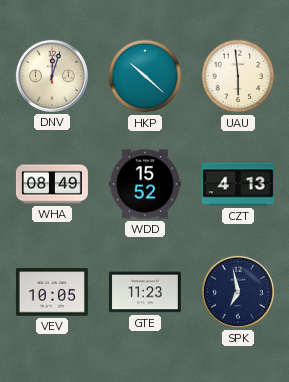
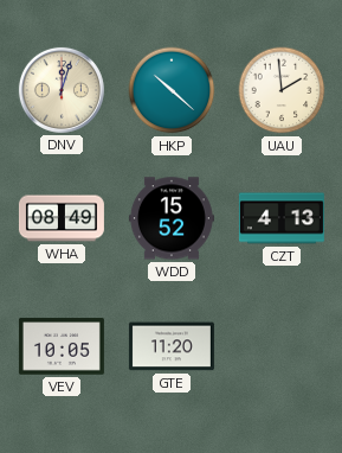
UAU: 5:59 -> 1:59
GTE: 11:23 -> 11:20
SPK: 6:58 -> none
